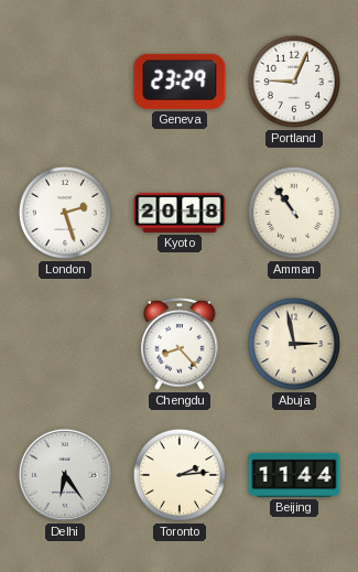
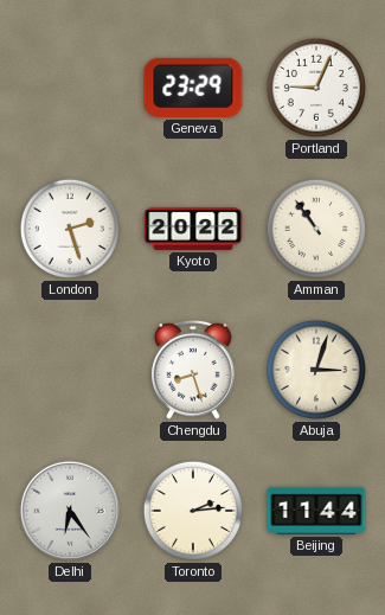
Kyoto: 20:18 -> 20:22
Chengdu: 8:23 -> 8:27
Abuja: 2:58 -> 3:03
